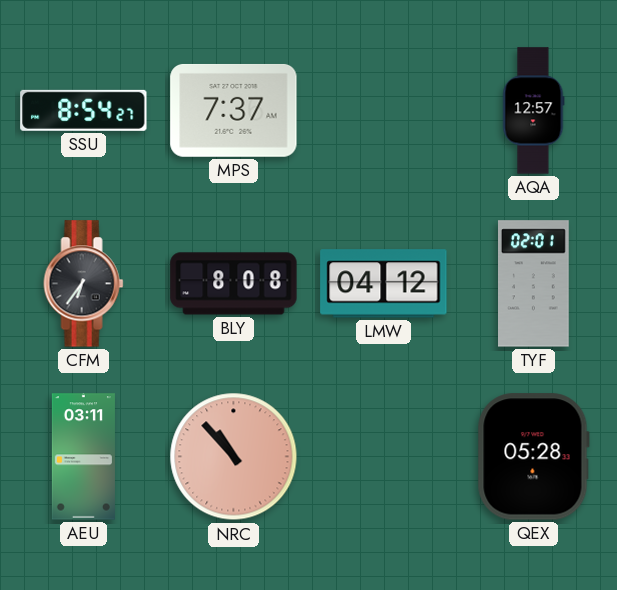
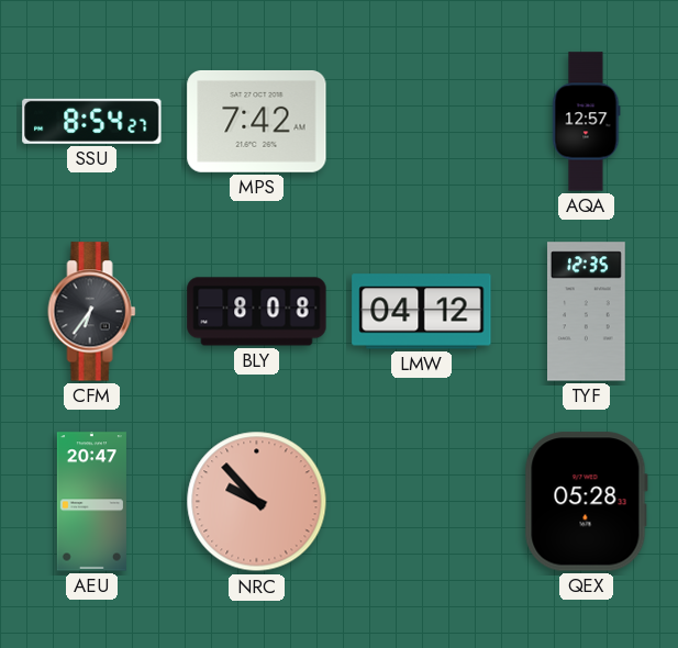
MPS: 7:37 -> 7:42
TYF: 02:01 -> 12:35
AEU: 03:11 -> 20:47
NRC: 10:53 -> 9:53
